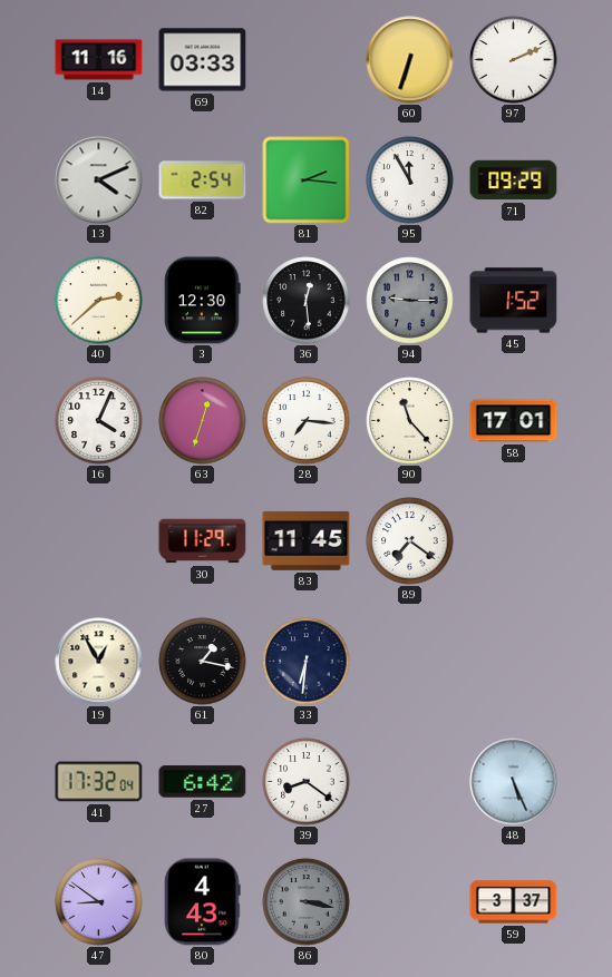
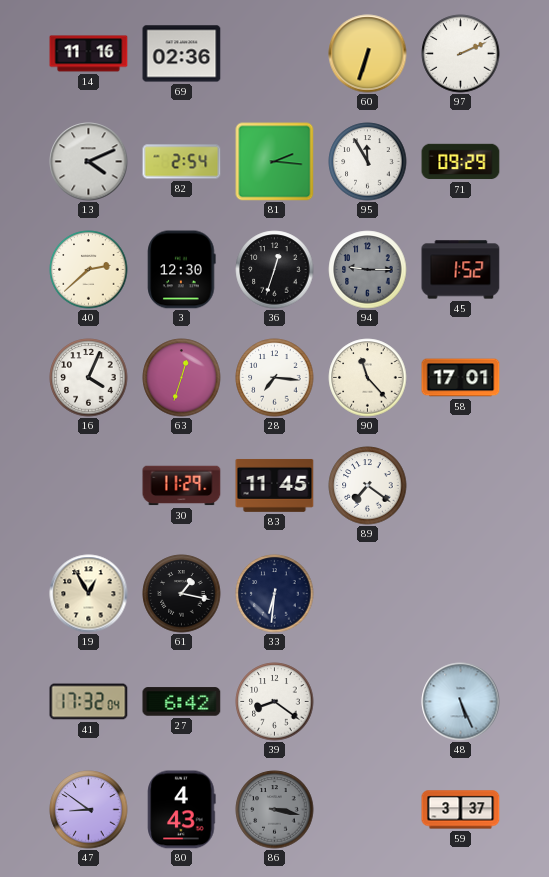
69: 03:33 -> 02:36
36: 12:29 -> 12:33
